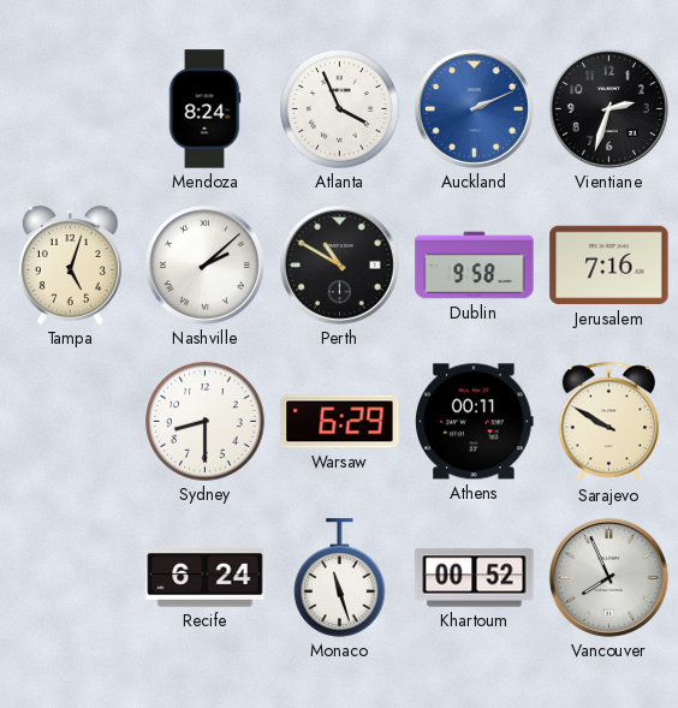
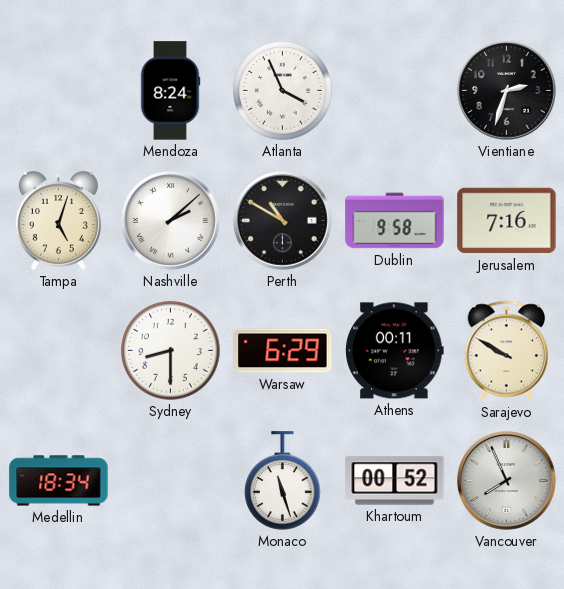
Auckland: 2:11 -> none
Medellin: none -> 18:34
Recife: 6:24 -> none
